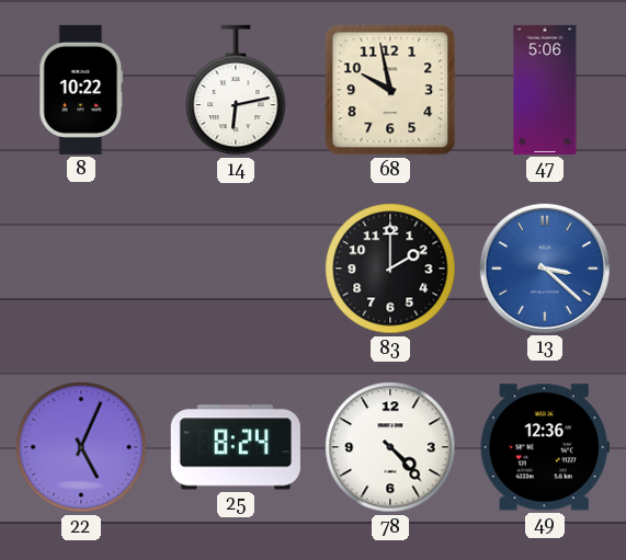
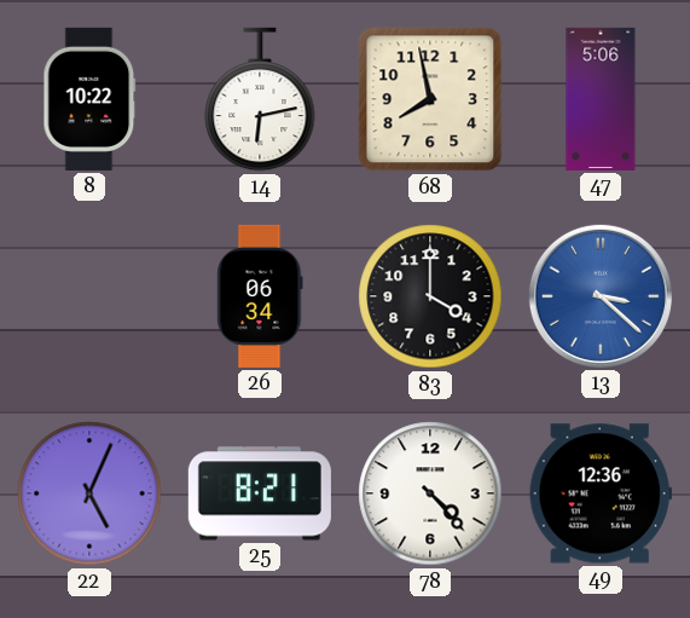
68: 9:58 -> 7:58
26: none -> 06:34
83: 2:00 -> 4:00
25: 8:24 -> 8:21
